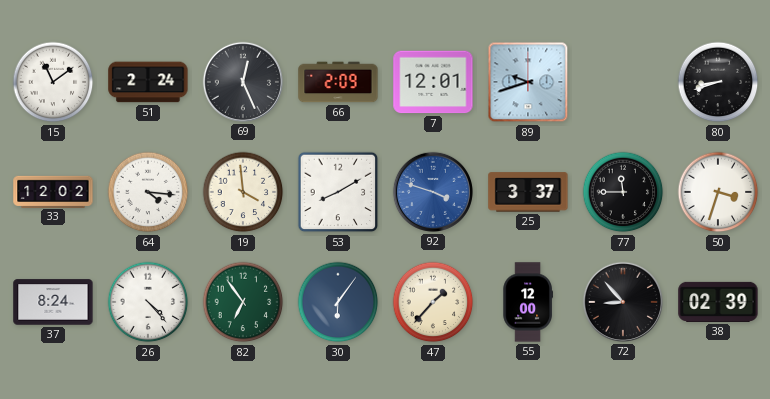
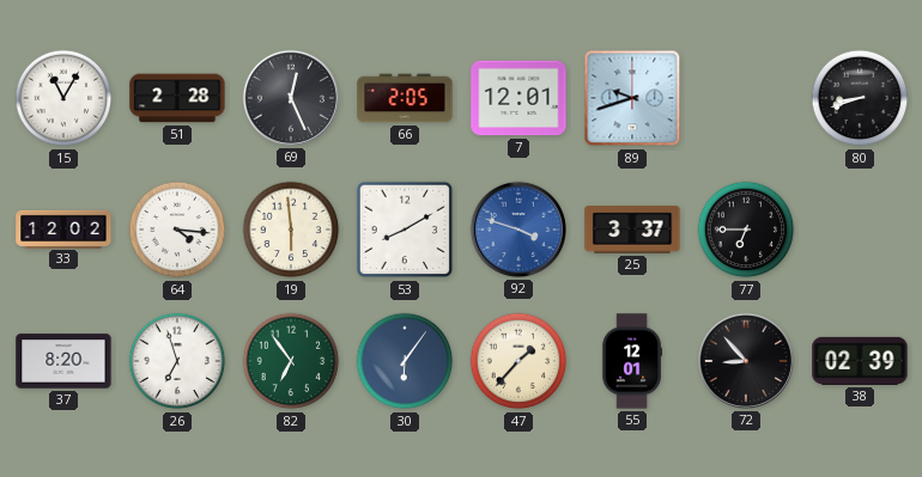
15: 11:09 -> 11:05
51: 2:24 -> 2:28
66: 2:09 -> 2:05
19: 3:59 -> 5:59
77: 11:45 -> 6:45
50: 3:33 -> none
37: 8:24 -> 8:20
26: 4:23 -> 6:57
55: 12:00 -> 12:01
